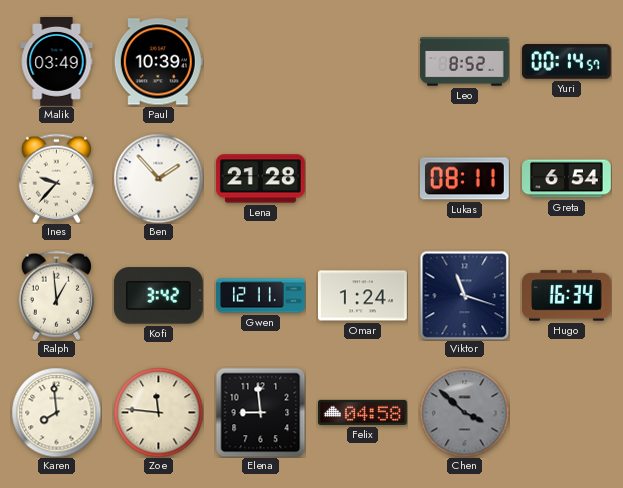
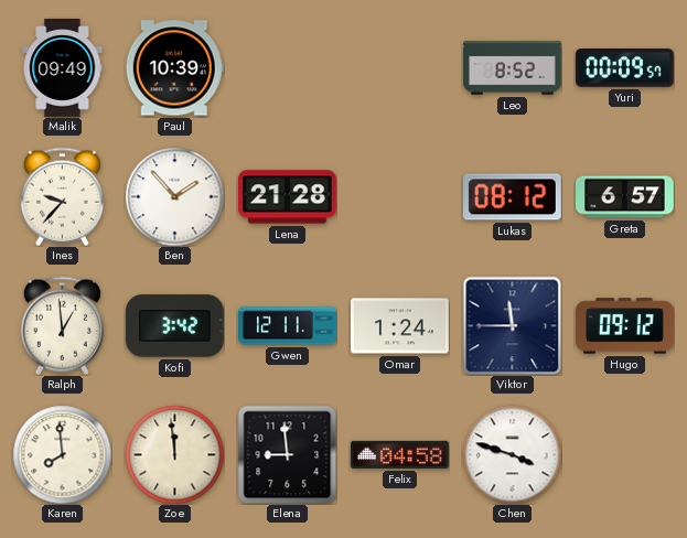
Malik: 03:49 -> 09:49
Yuri: 00:14 -> 00:09
Lukas: 08:11 -> 08:12
Greta: 6:54 -> 6:57
Viktor: 11:18 -> 11:45
Hugo: 16:34 -> 09:12
Zoe: 11:46 -> 11:59
Chen: 3:52 -> 3:48
Chen dial: grey -> white
